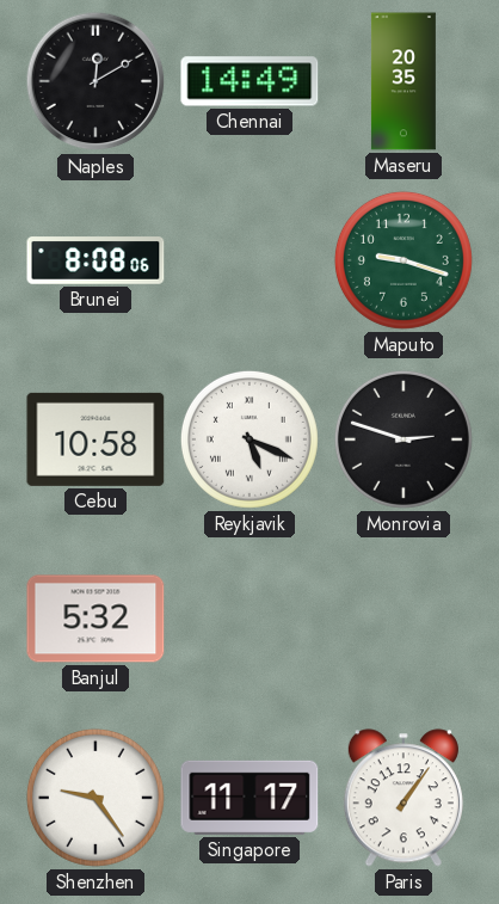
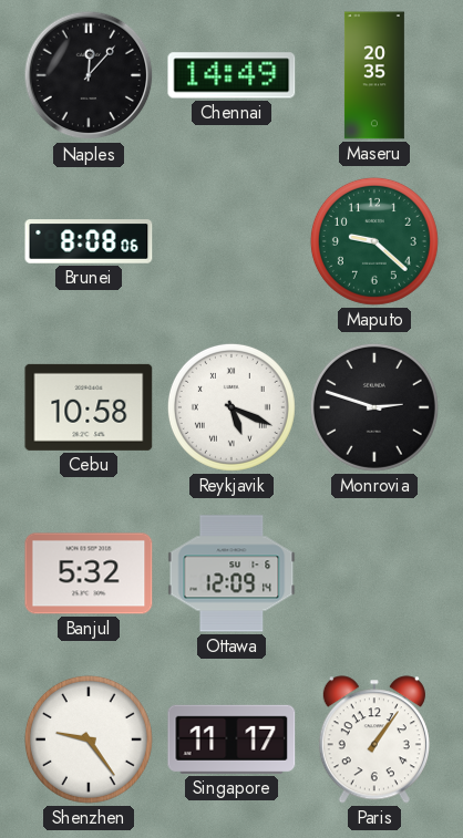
Naples: 12:10 -> 12:07
Maputo: 9:18 -> 9:22
Ottawa: none -> 12:09
